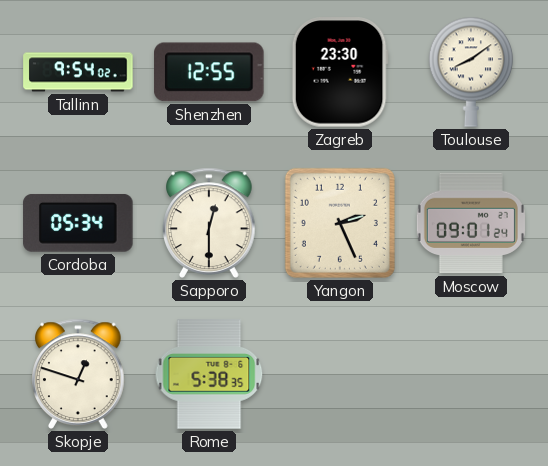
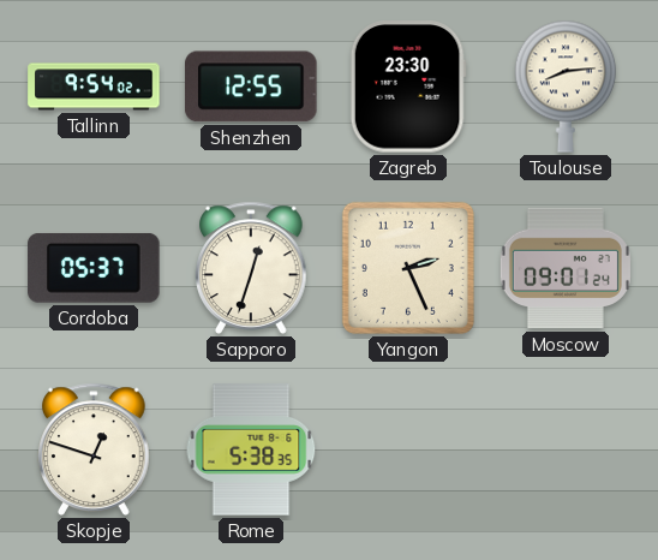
Toulouse: 8:09 -> 8:14
Cordoba: 05:34 -> 05:37
Sapporo: 12:30 -> 12:33
